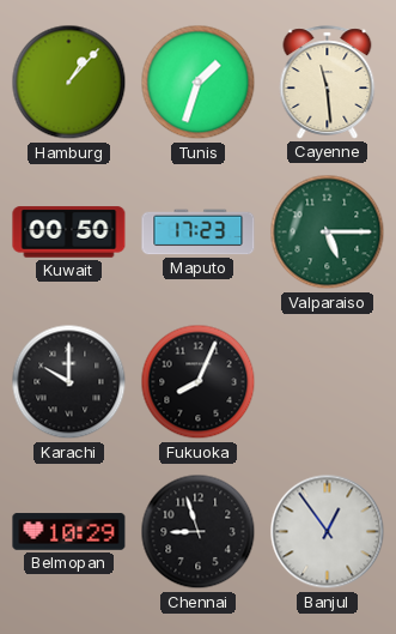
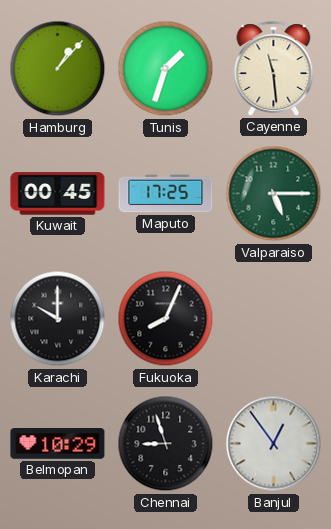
Kuwait: 00:50 -> 00:45
Maputo: 17:23 -> 17:25
